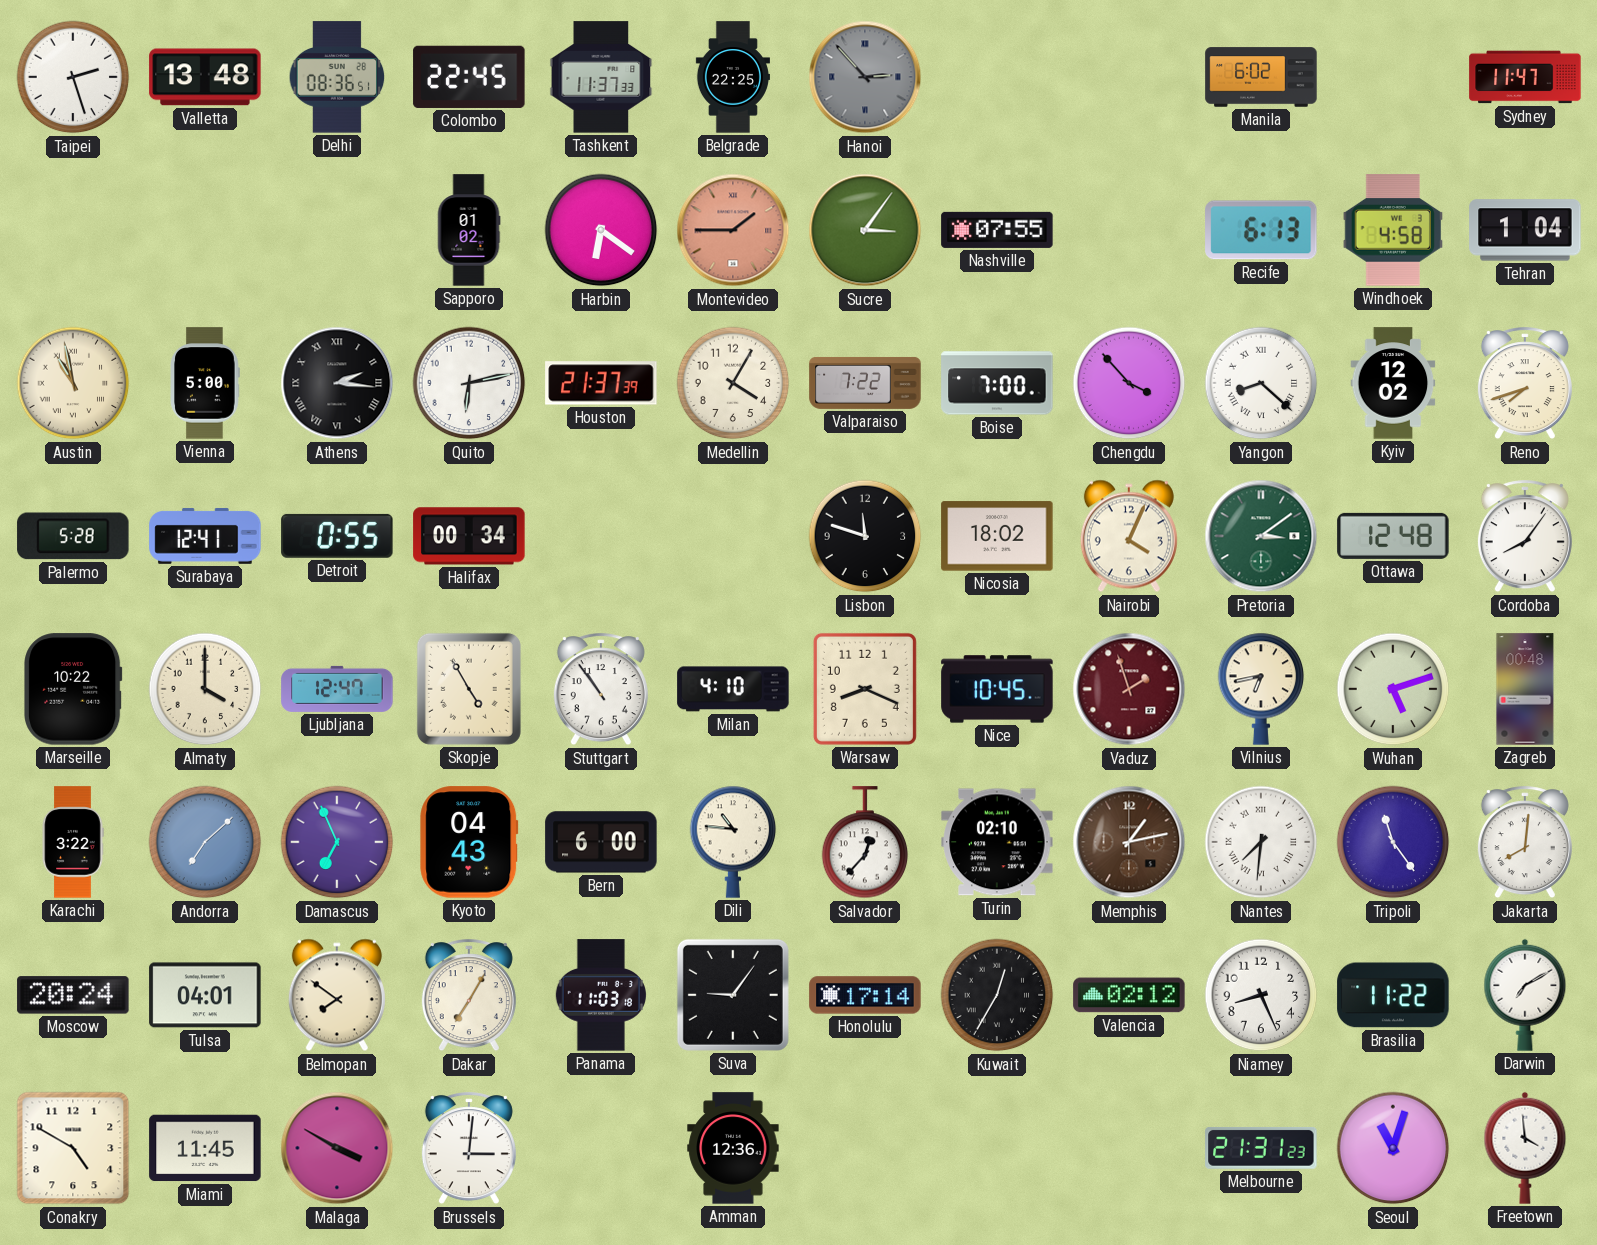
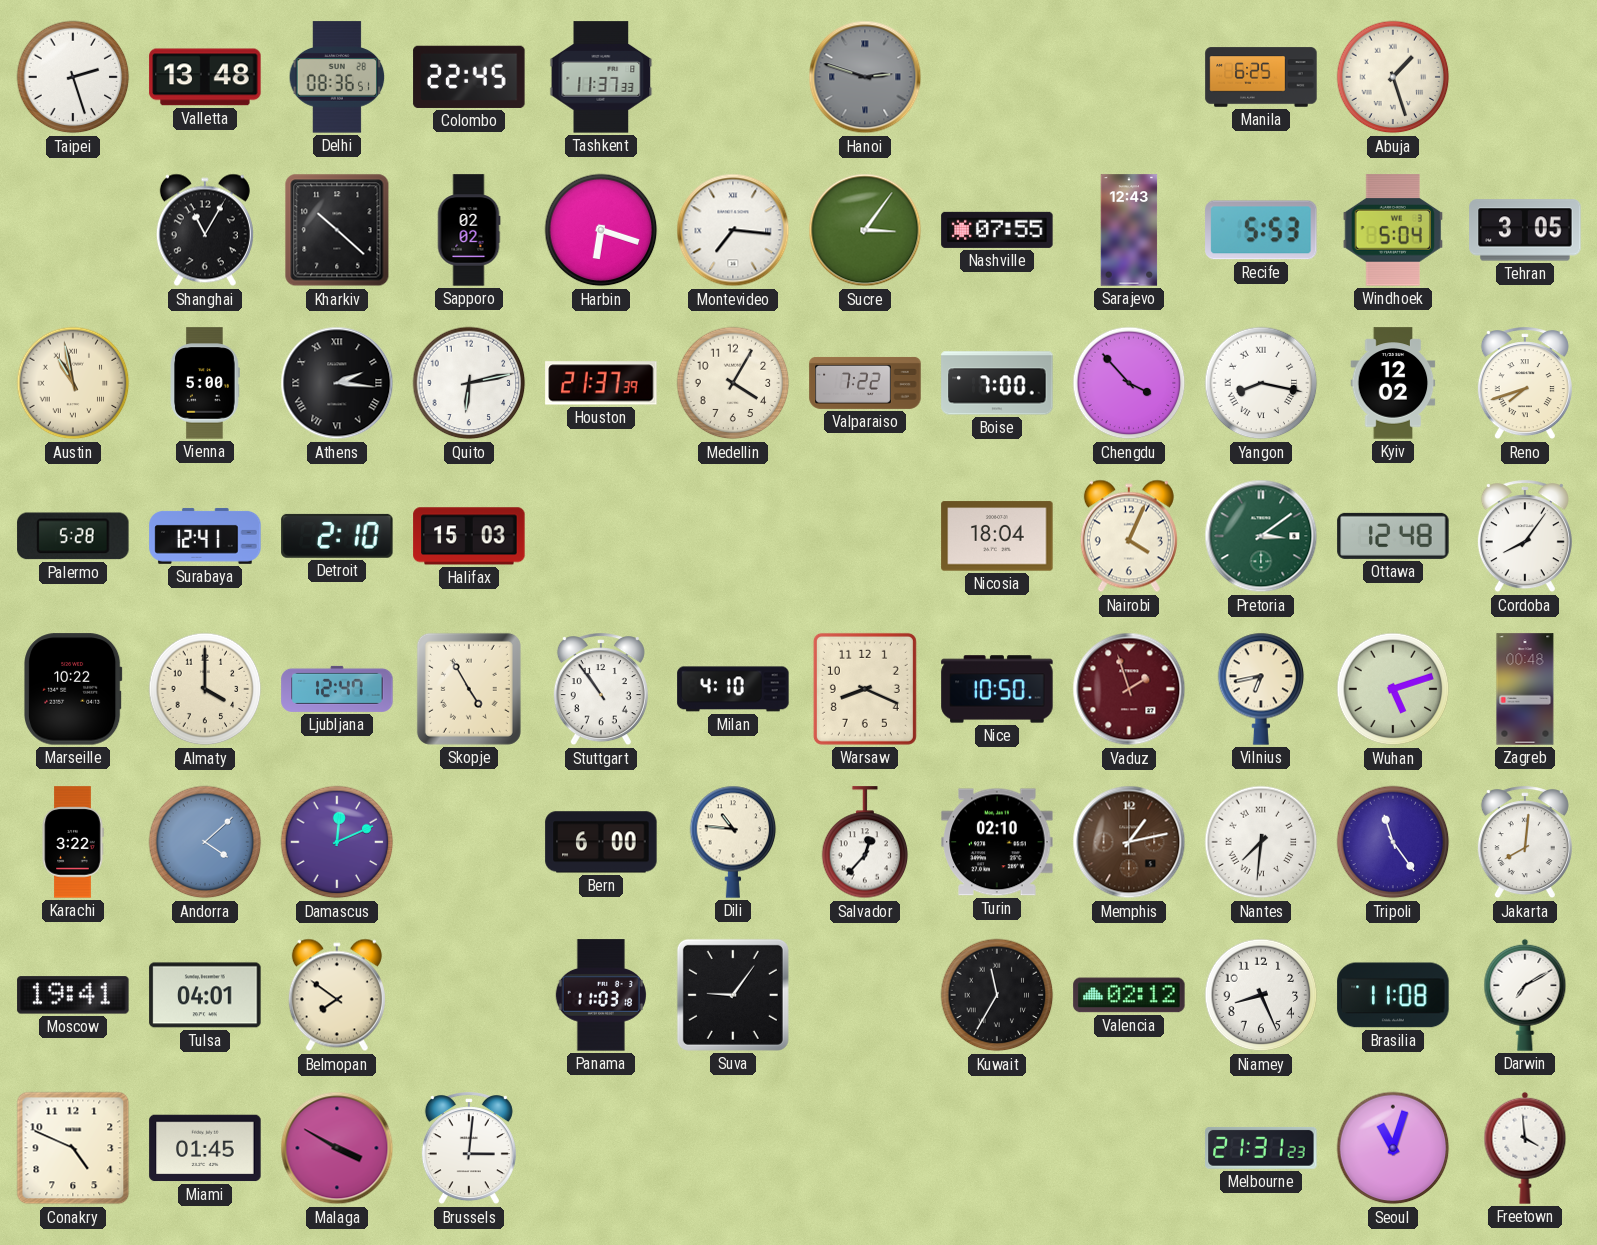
Belgrade: 22:25 -> none
Hanoi: 2:53 -> 2:48
Manila: 6:02 -> 6:25
Abuja: none -> 1:27
Sydney: 11:47 -> none
Shanghai: none -> 11:05
Kharkiv: none -> 10:22
Sapporo: 01:02 -> 02:02
Harbin: 6:21 -> 6:18
Montevideo: 1:45 -> 7:16
Montevideo dial: salmon -> white
Sarajevo: none -> 12:43
Recife: 6:13 -> 5:53
Windhoek: 4:58 -> 5:04
Tehran: 1:04 -> 3:05
Yangon: 8:22 -> 8:17
Detroit: 0:55 -> 2:10
Halifax: 00:34 -> 15:03
Lisbon: 11:48 -> none
Nicosia: 18:02 -> 18:04
Nice: 10:45 -> 10:50
Andorra: 7:08 -> 4:08
Damascus: 6:56 -> 12:11
Kyoto: 04:43 -> none
Moscow: 20:24 -> 19:41
Dakar: 7:05 -> none
Honolulu: 17:14 -> none
Kuwait: 12:35 -> 11:35
Brasilia: 11:22 -> 11:08
Conakry: 4:50 -> 4:49
Miami: 11:45 -> 01:45
Amman: 12:36 -> none
